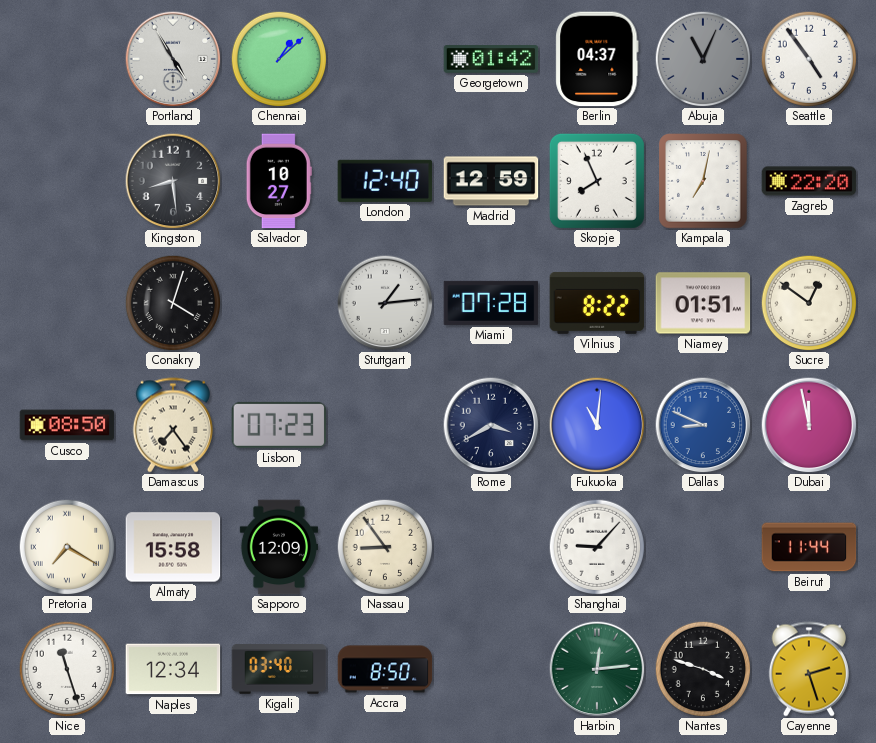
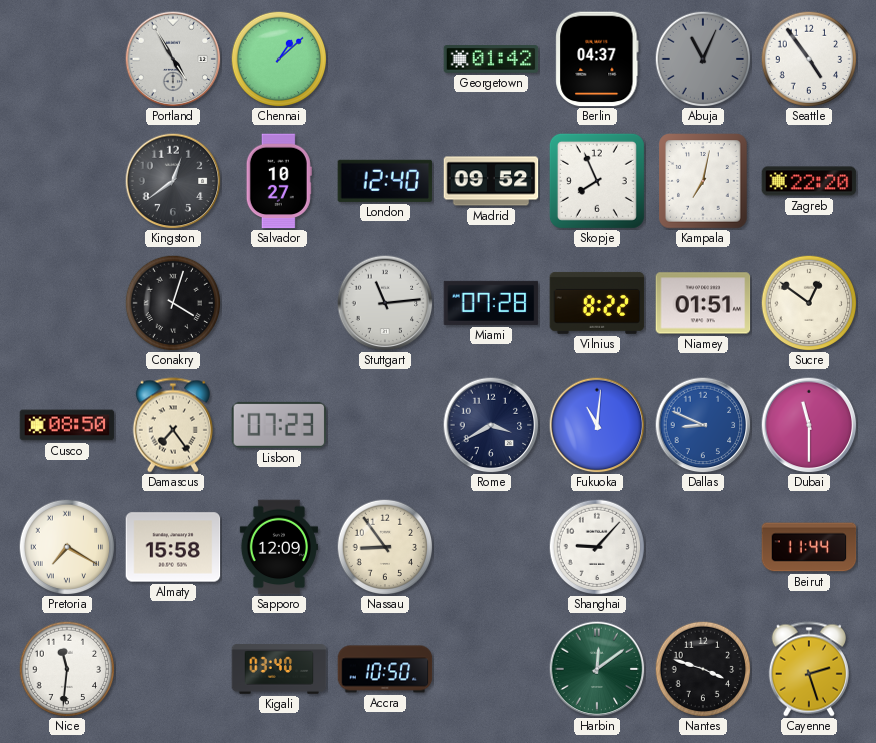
Kingston: 8:29 -> 12:39
Madrid: 12:59 -> 09:52
Stuttgart: 1:14 -> 11:14
Dubai: 11:58 -> 11:30
Nice: 11:27 -> 11:31
Naples: 12:34 -> none
Accra: 8:50 -> 10:50
Harbin: 12:14 -> 12:09
